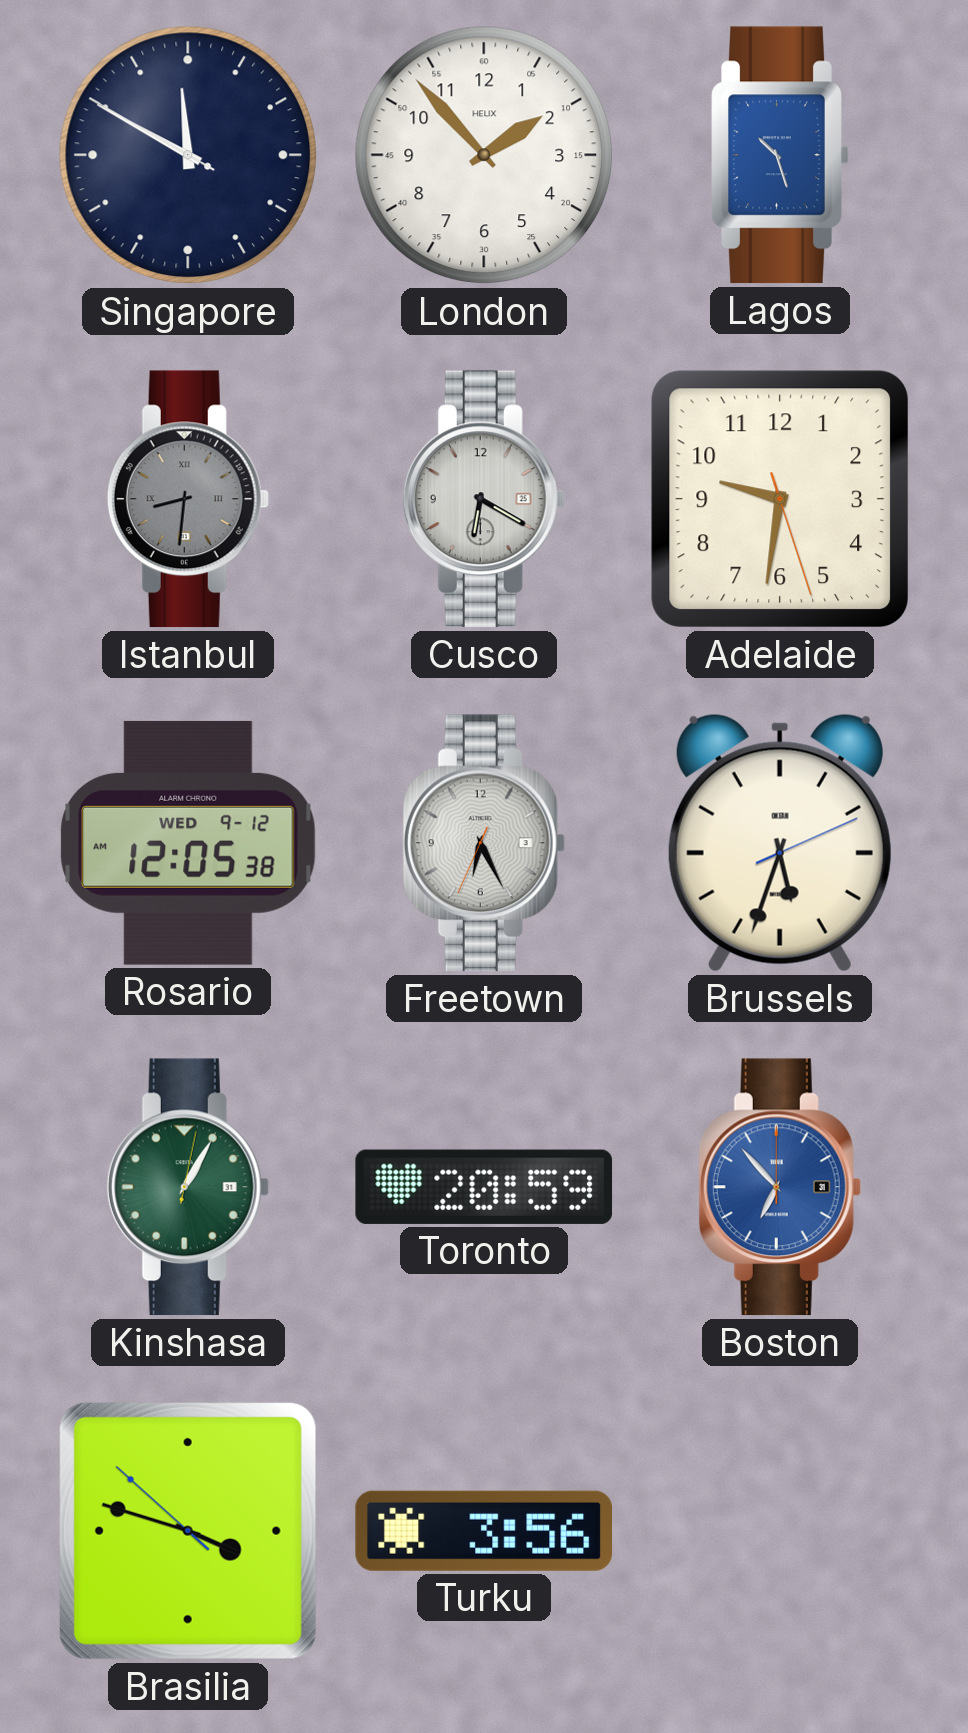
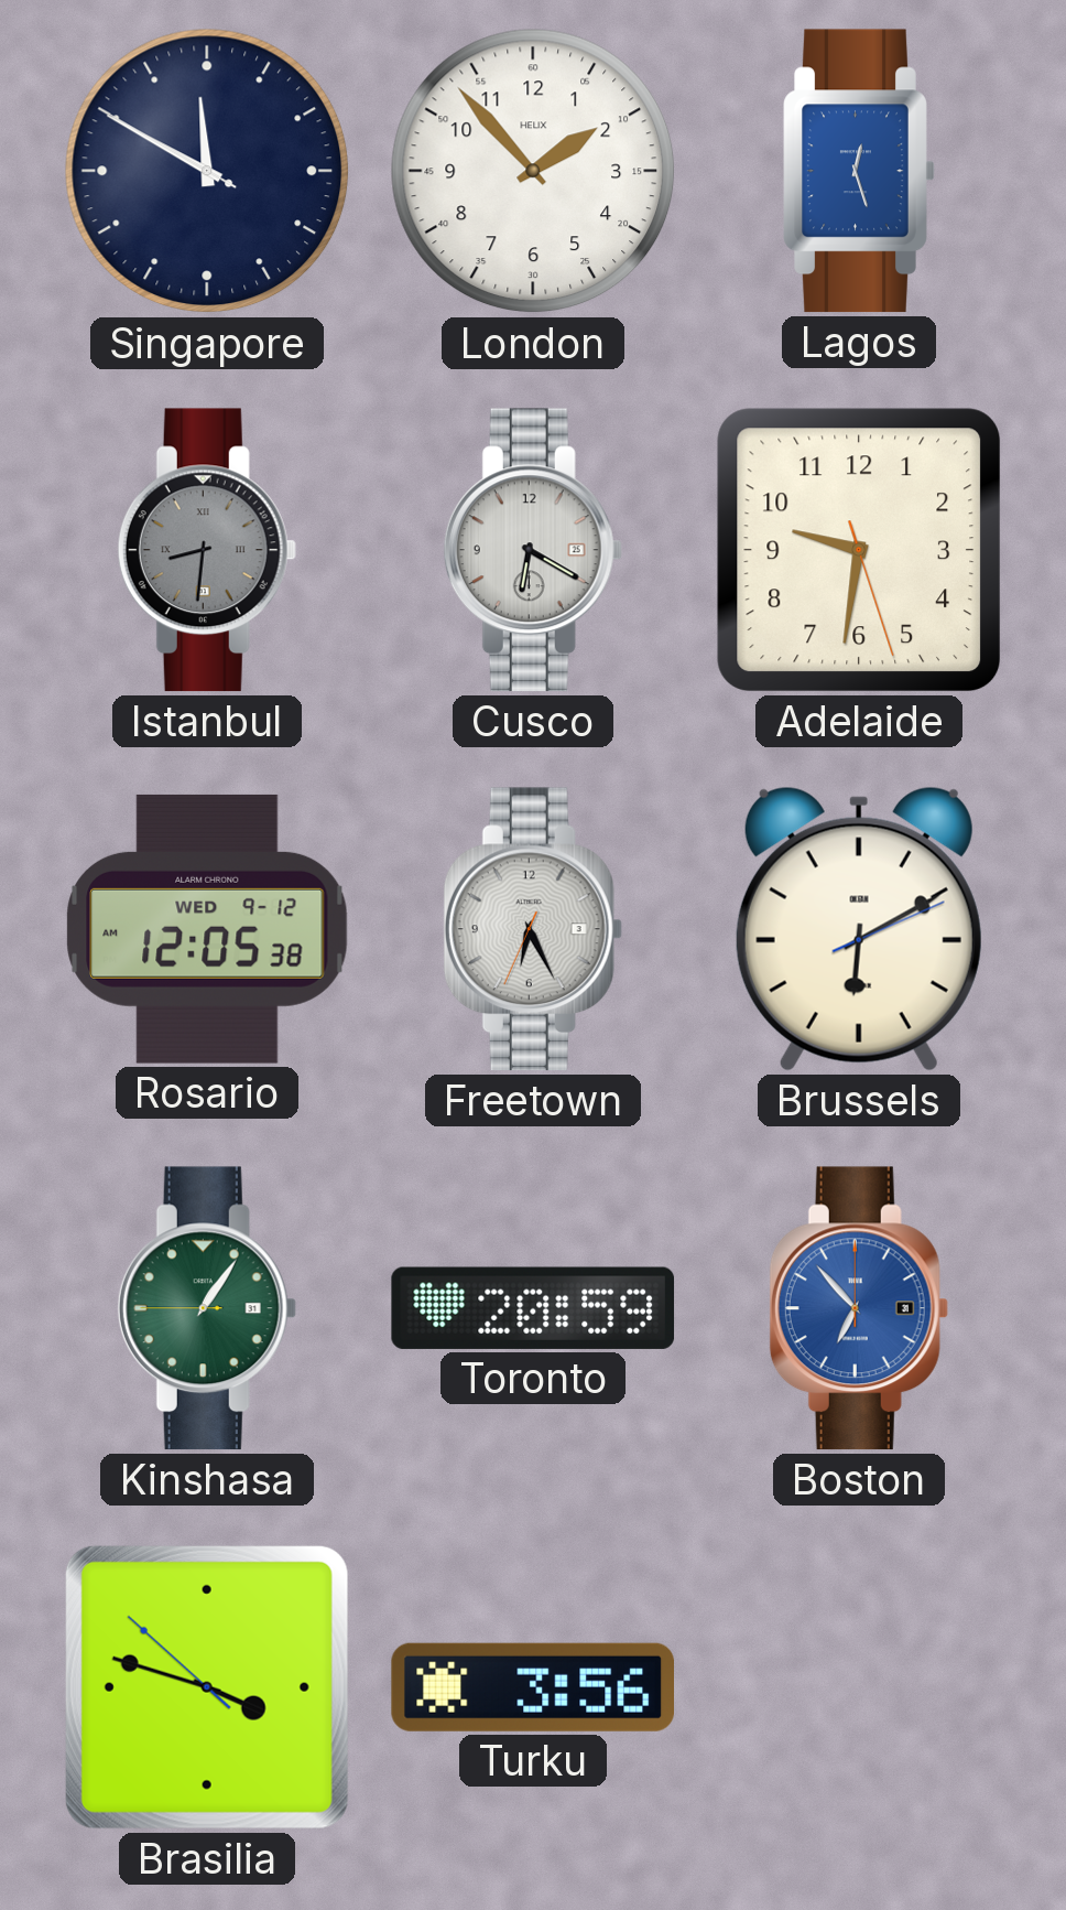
Lagos: 10:27 -> 12:27
Brussels: 5:33 -> 6:10
Kinshasa: 1:05:02 -> 1:05:45
